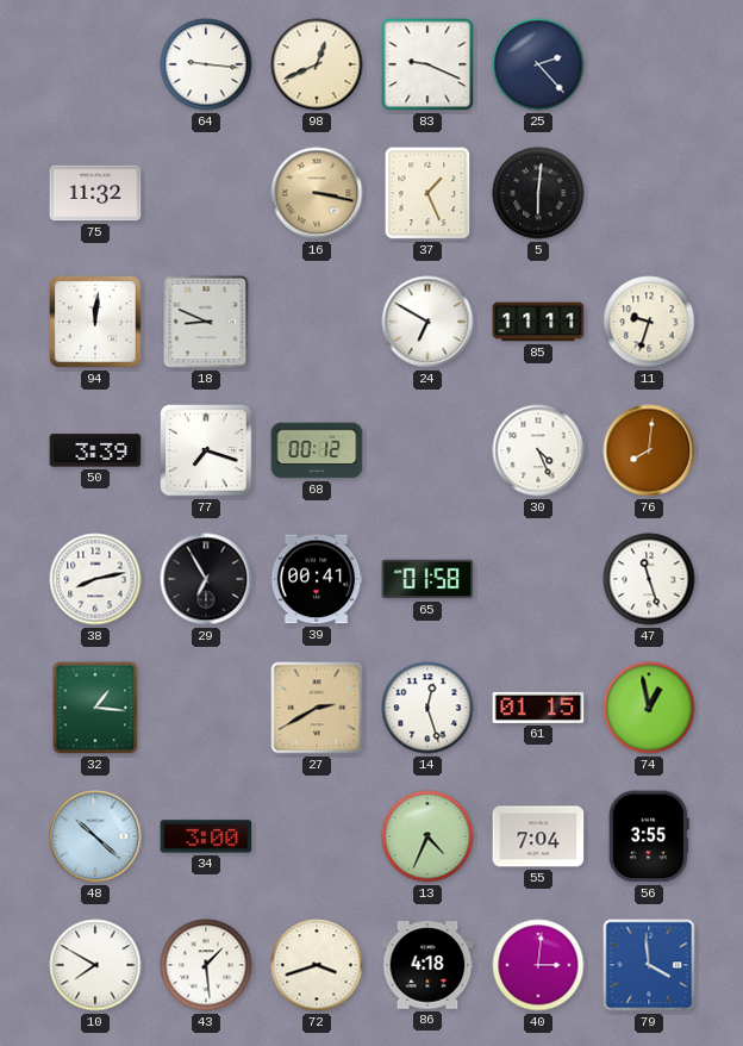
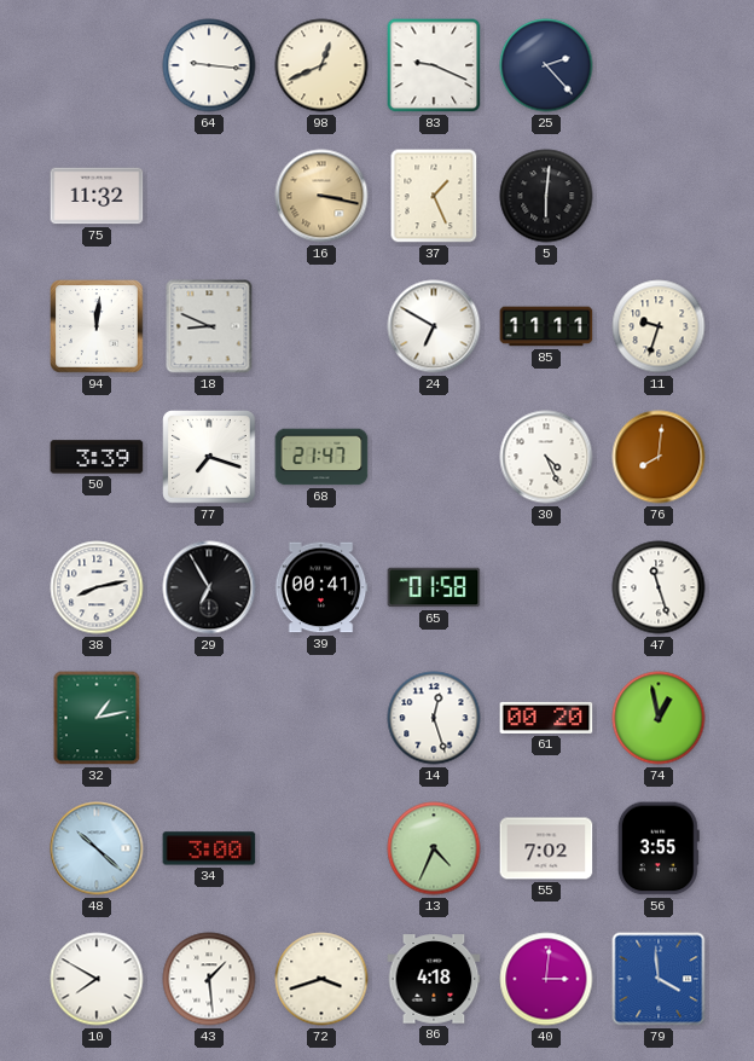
68: 00:12 -> 21:47
32: 1:16 -> 1:13
27: 2:40 -> none
61: 01:15 -> 00:20
55: 7:04 -> 7:02
